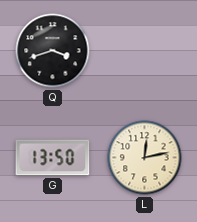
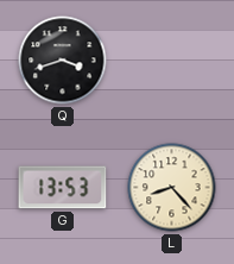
G: 13:50 -> 13:53
L: 12:13 -> 8:23
